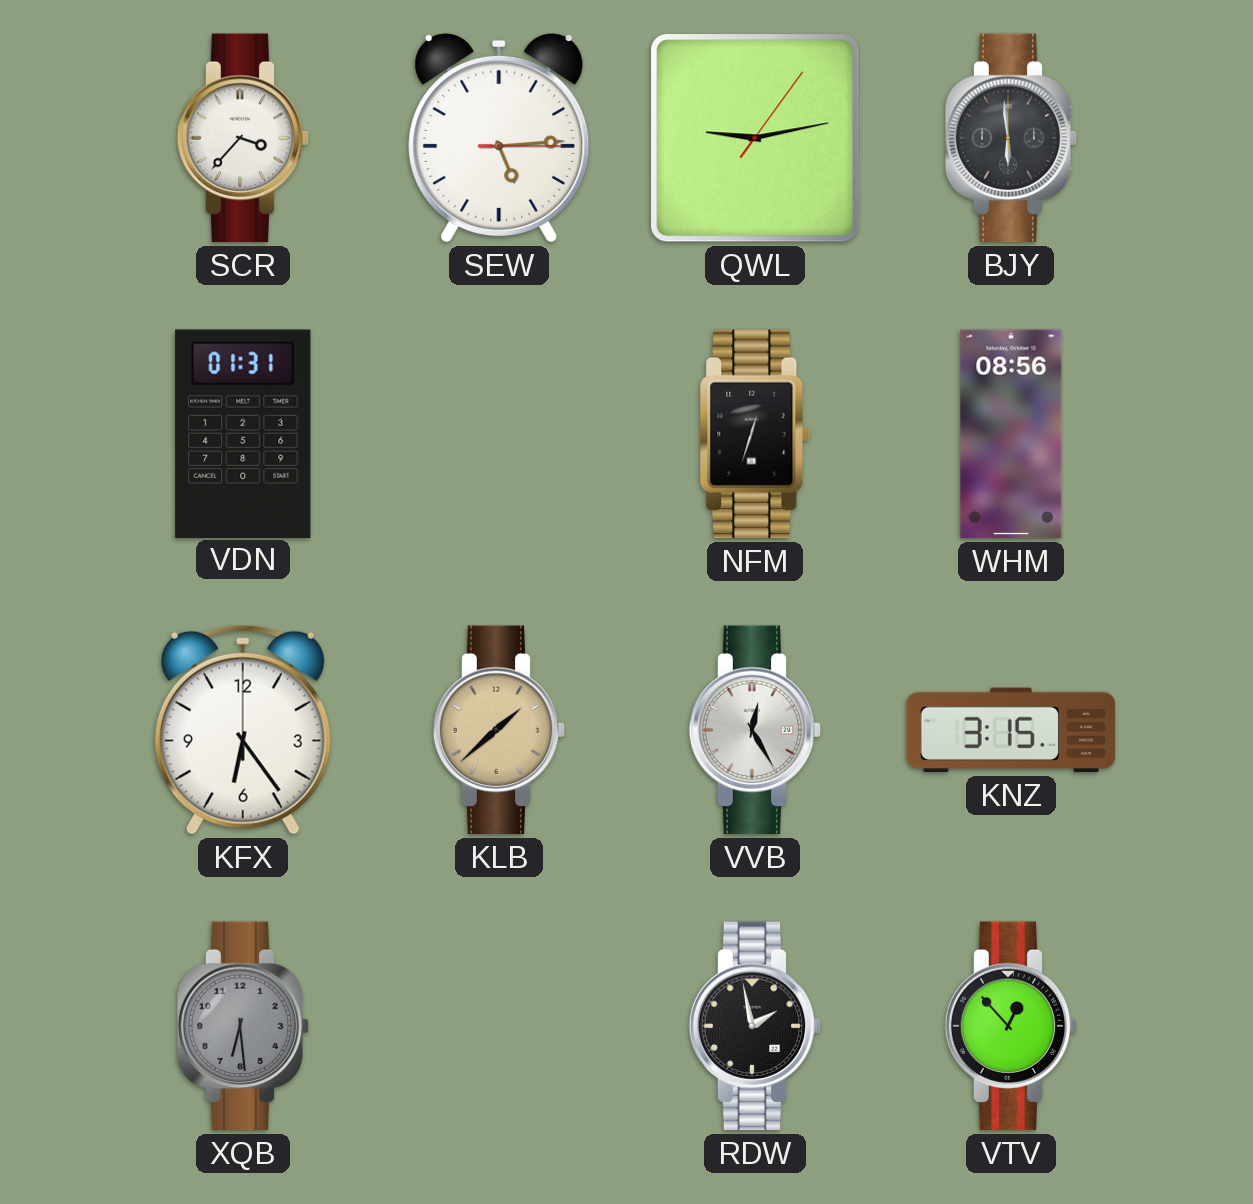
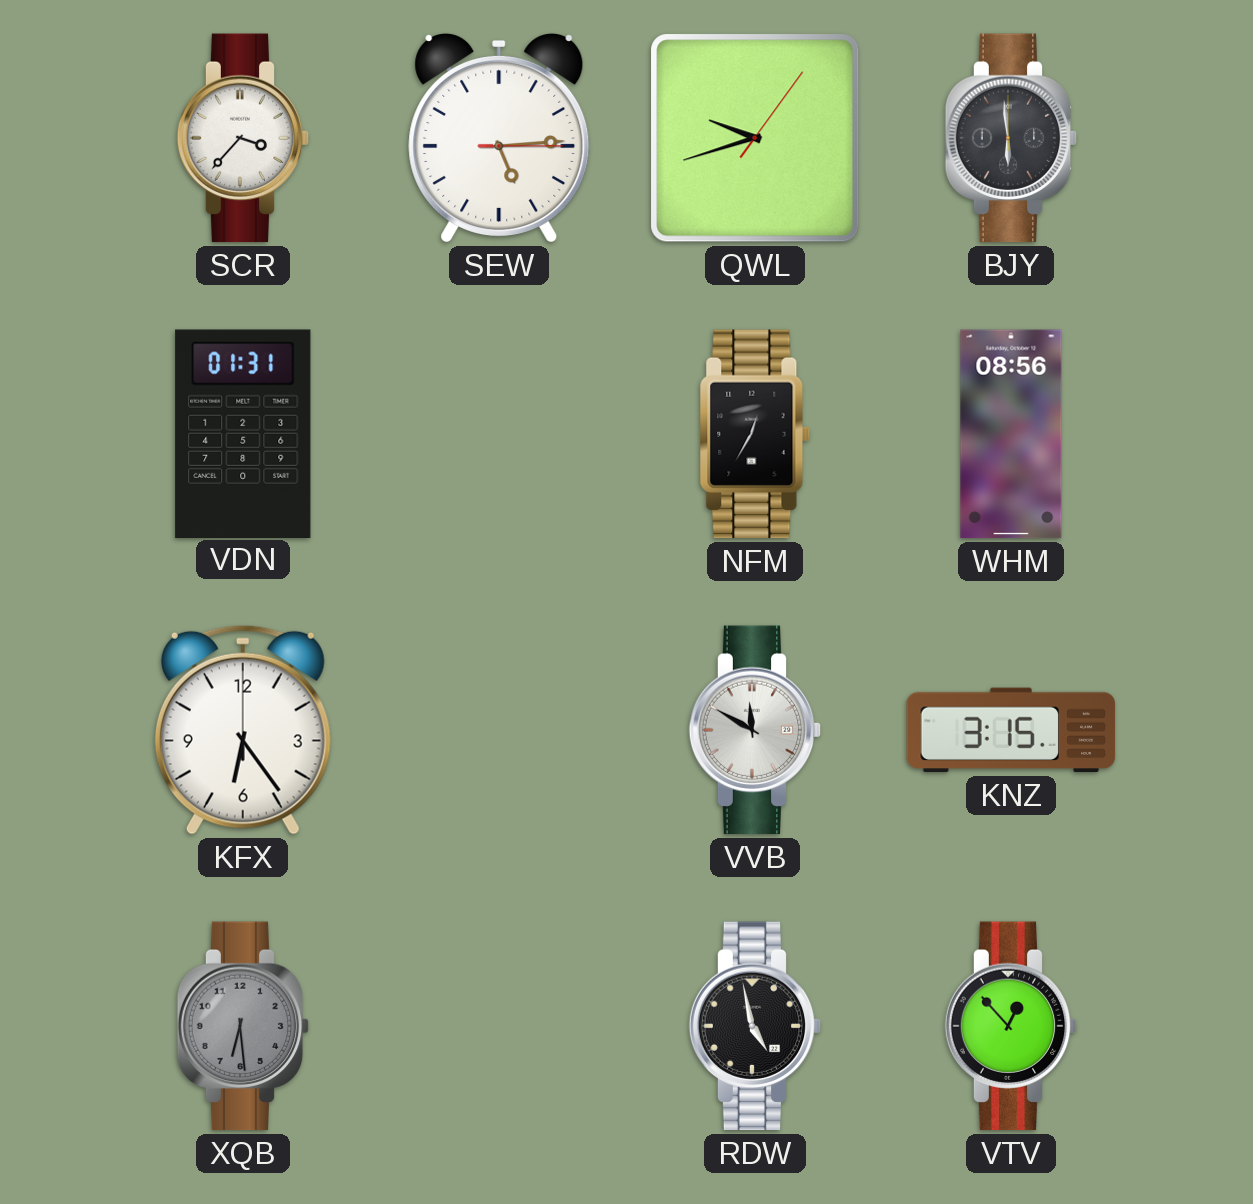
QWL: 9:13 -> 9:42
NFM: 12:33 -> 12:35
KLB: 1:38 -> none
VVB: 12:25 -> 11:50
RDW: 1:58 -> 4:58
